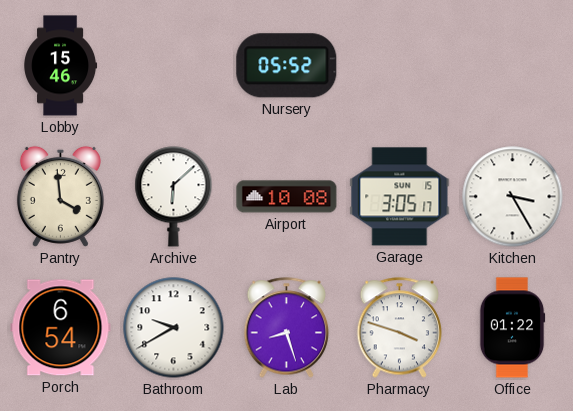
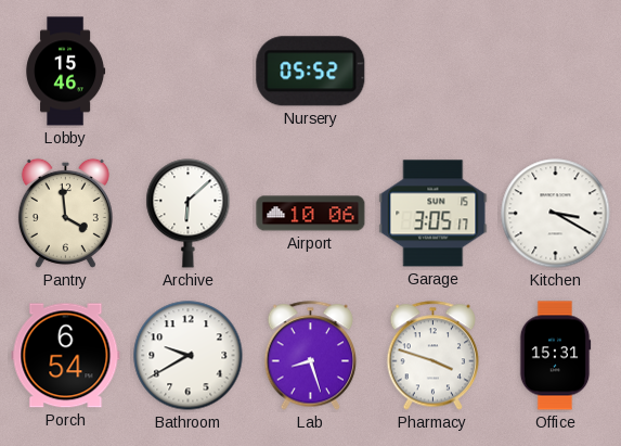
Airport: 10:08 -> 10:06
Kitchen: 3:25 -> 3:20
Office: 01:22 -> 15:31
